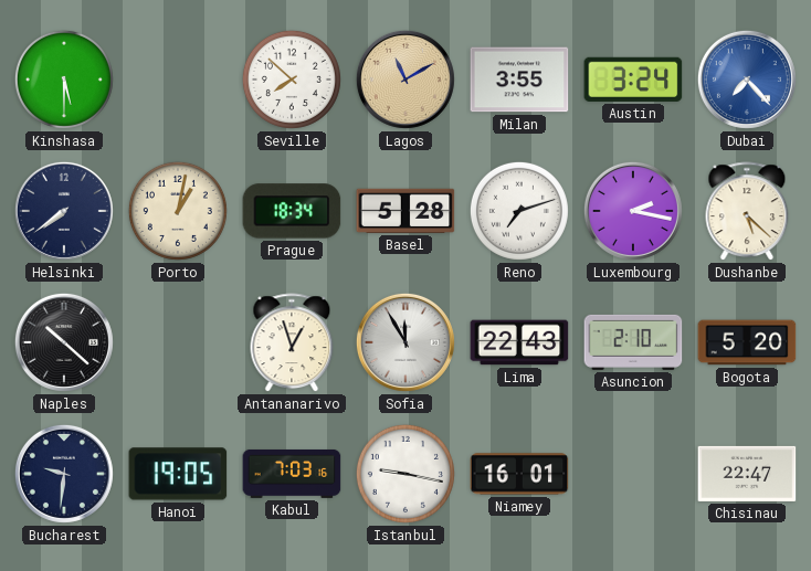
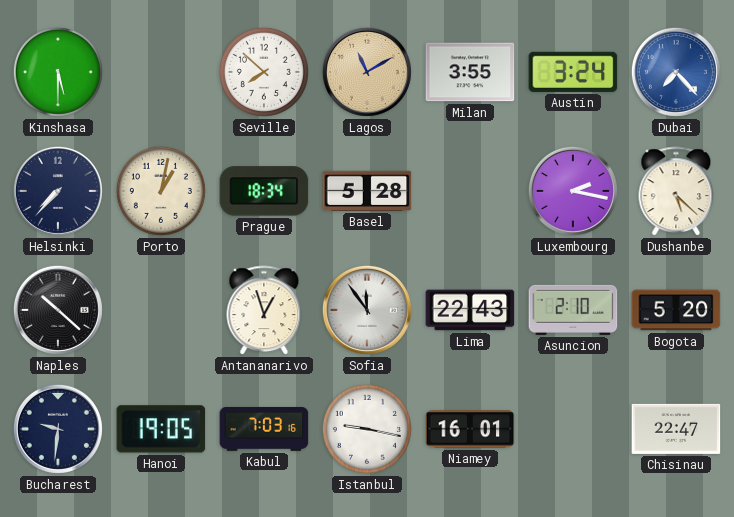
Helsinki: 7:39 -> 7:37
Reno: 7:12 -> none
Sofia: 11:55 -> 11:54
